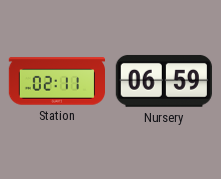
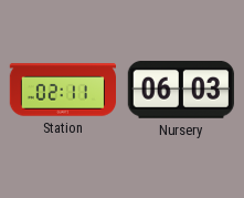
Nursery: 06:59 -> 06:03
